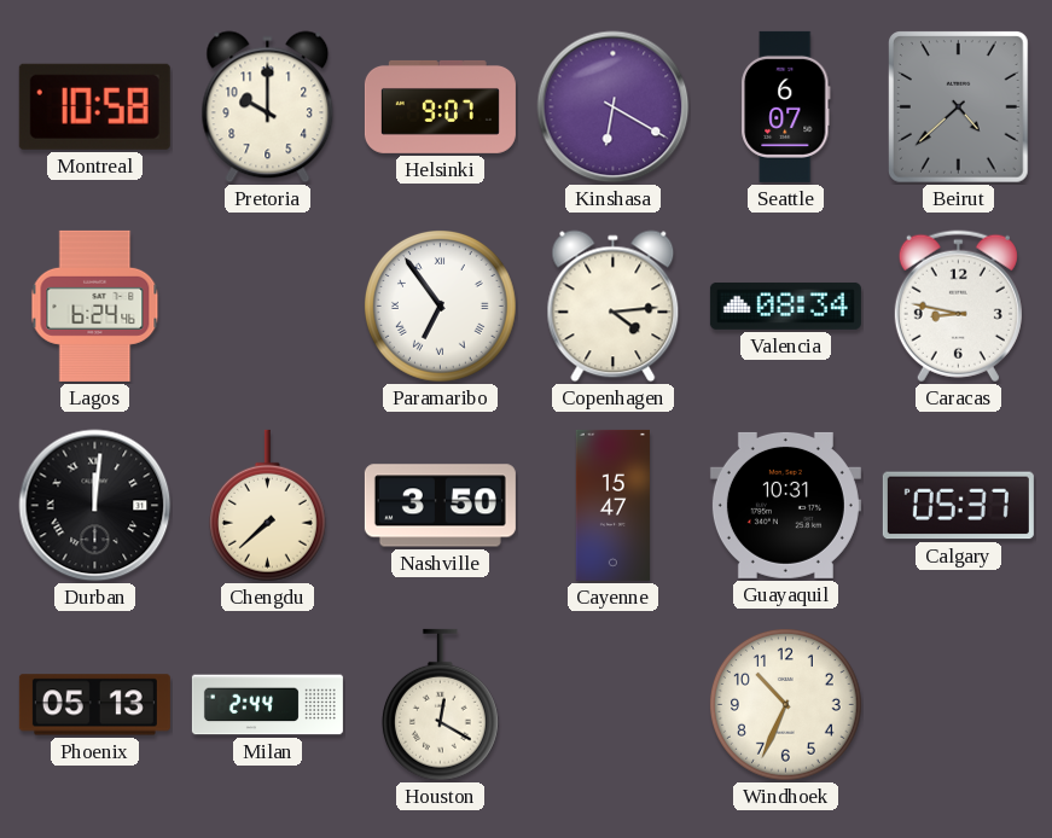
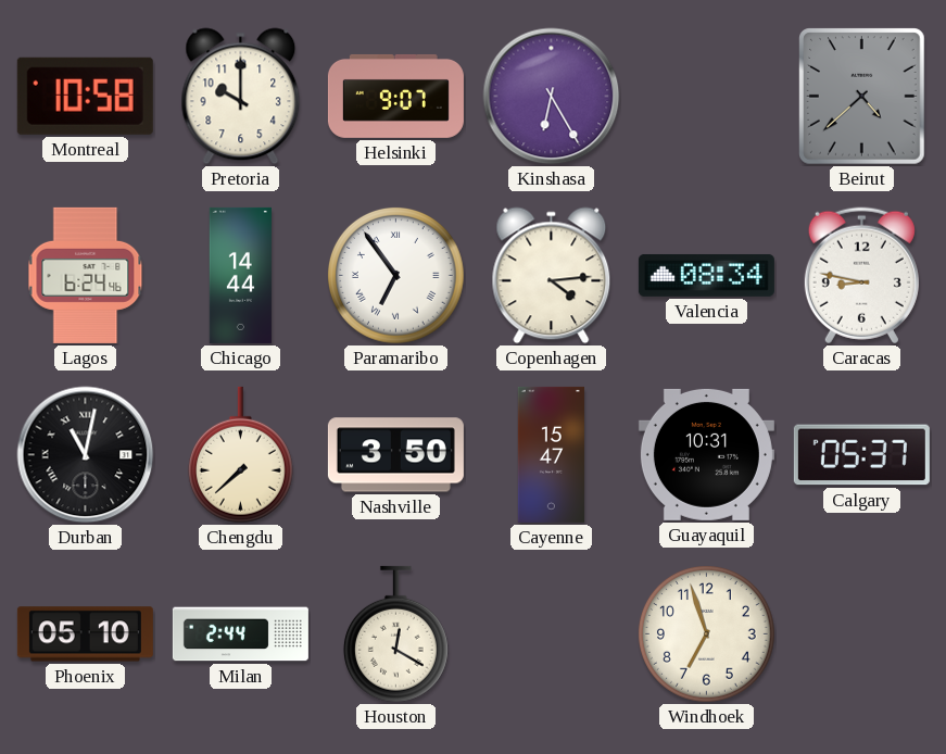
Kinshasa: 6:20 -> 6:25
Seattle: 6:07 -> none
Chicago: none -> 14:44
Durban: 12:01 -> 11:02
Phoenix: 05:13 -> 05:10
Windhoek: 10:34 -> 6:57
